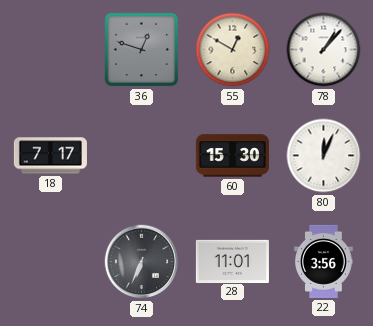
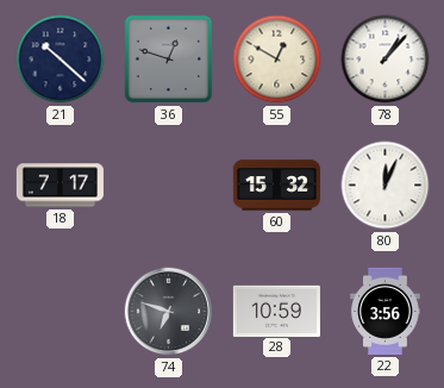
21: none -> 10:22
60: 15:30 -> 15:32
74: 6:34 -> 6:48
28: 11:01 -> 10:59
